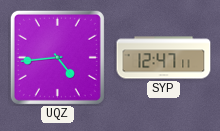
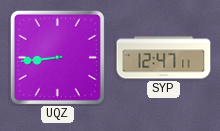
UQZ: 4:44 -> 8:44
